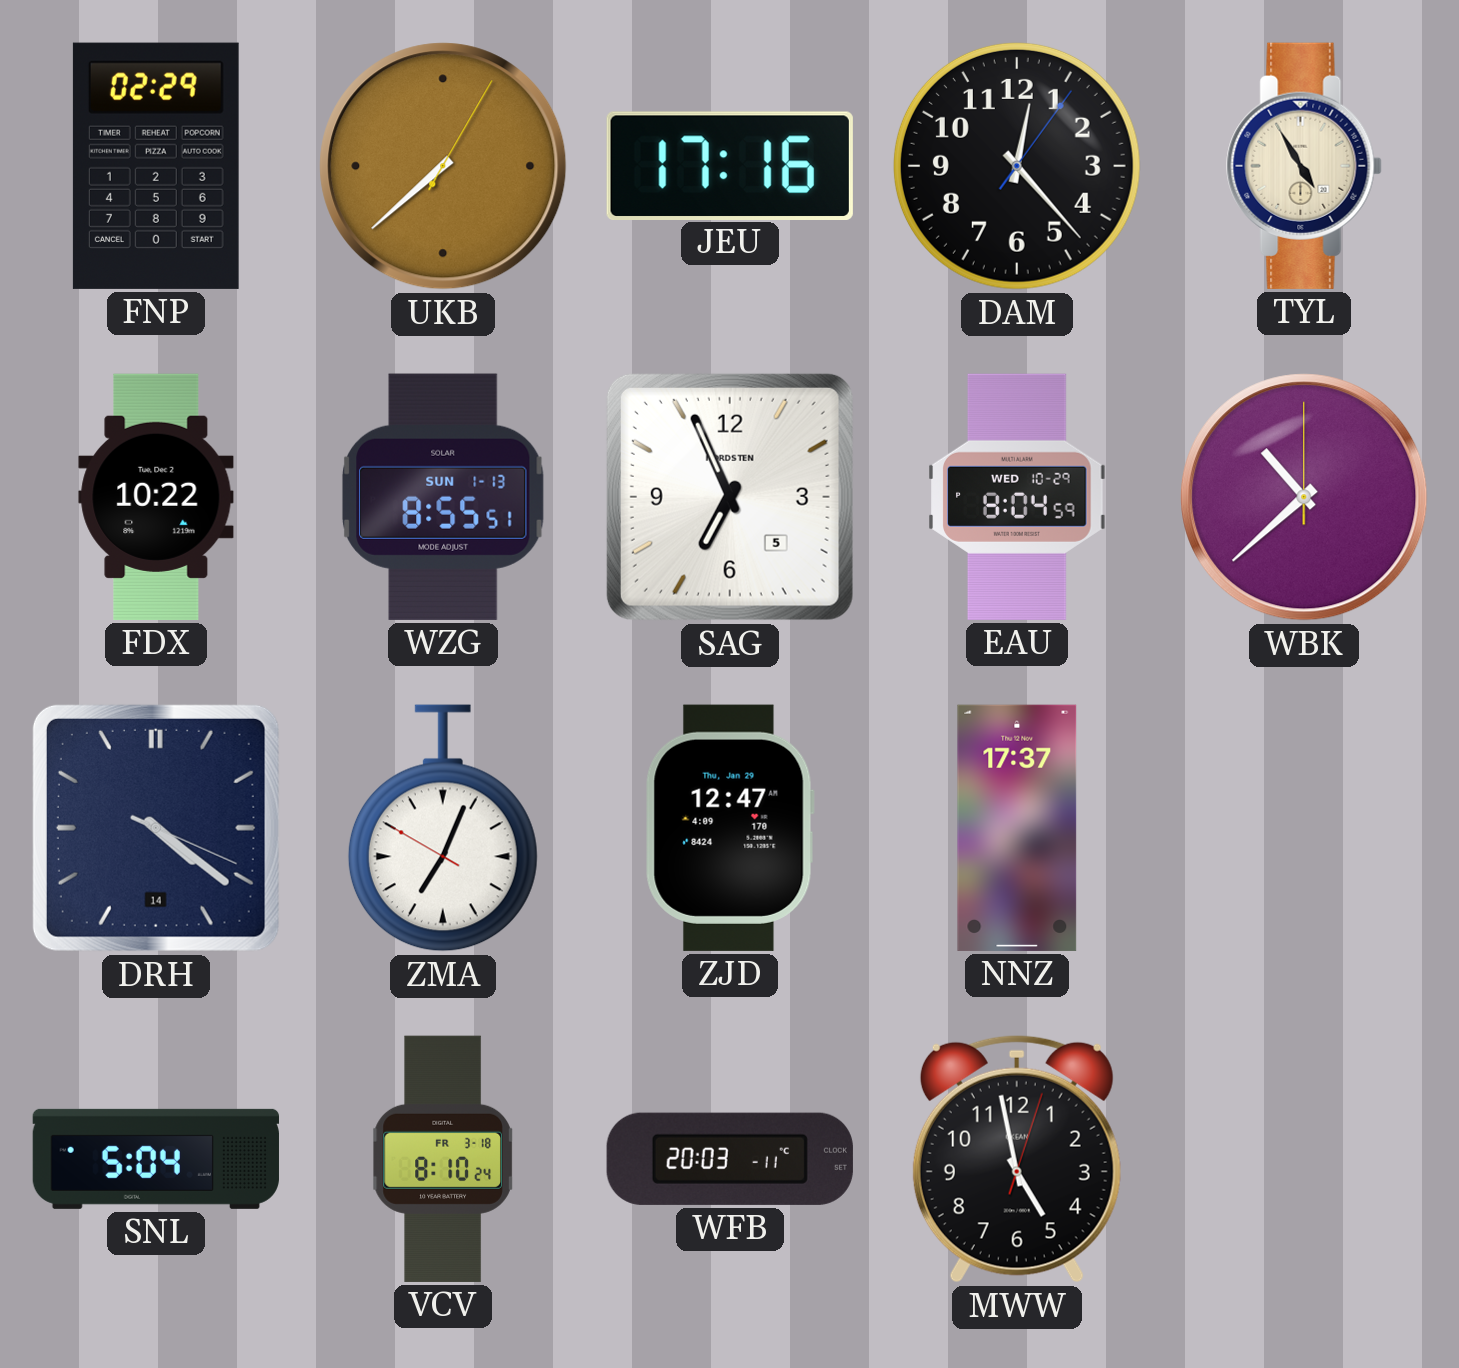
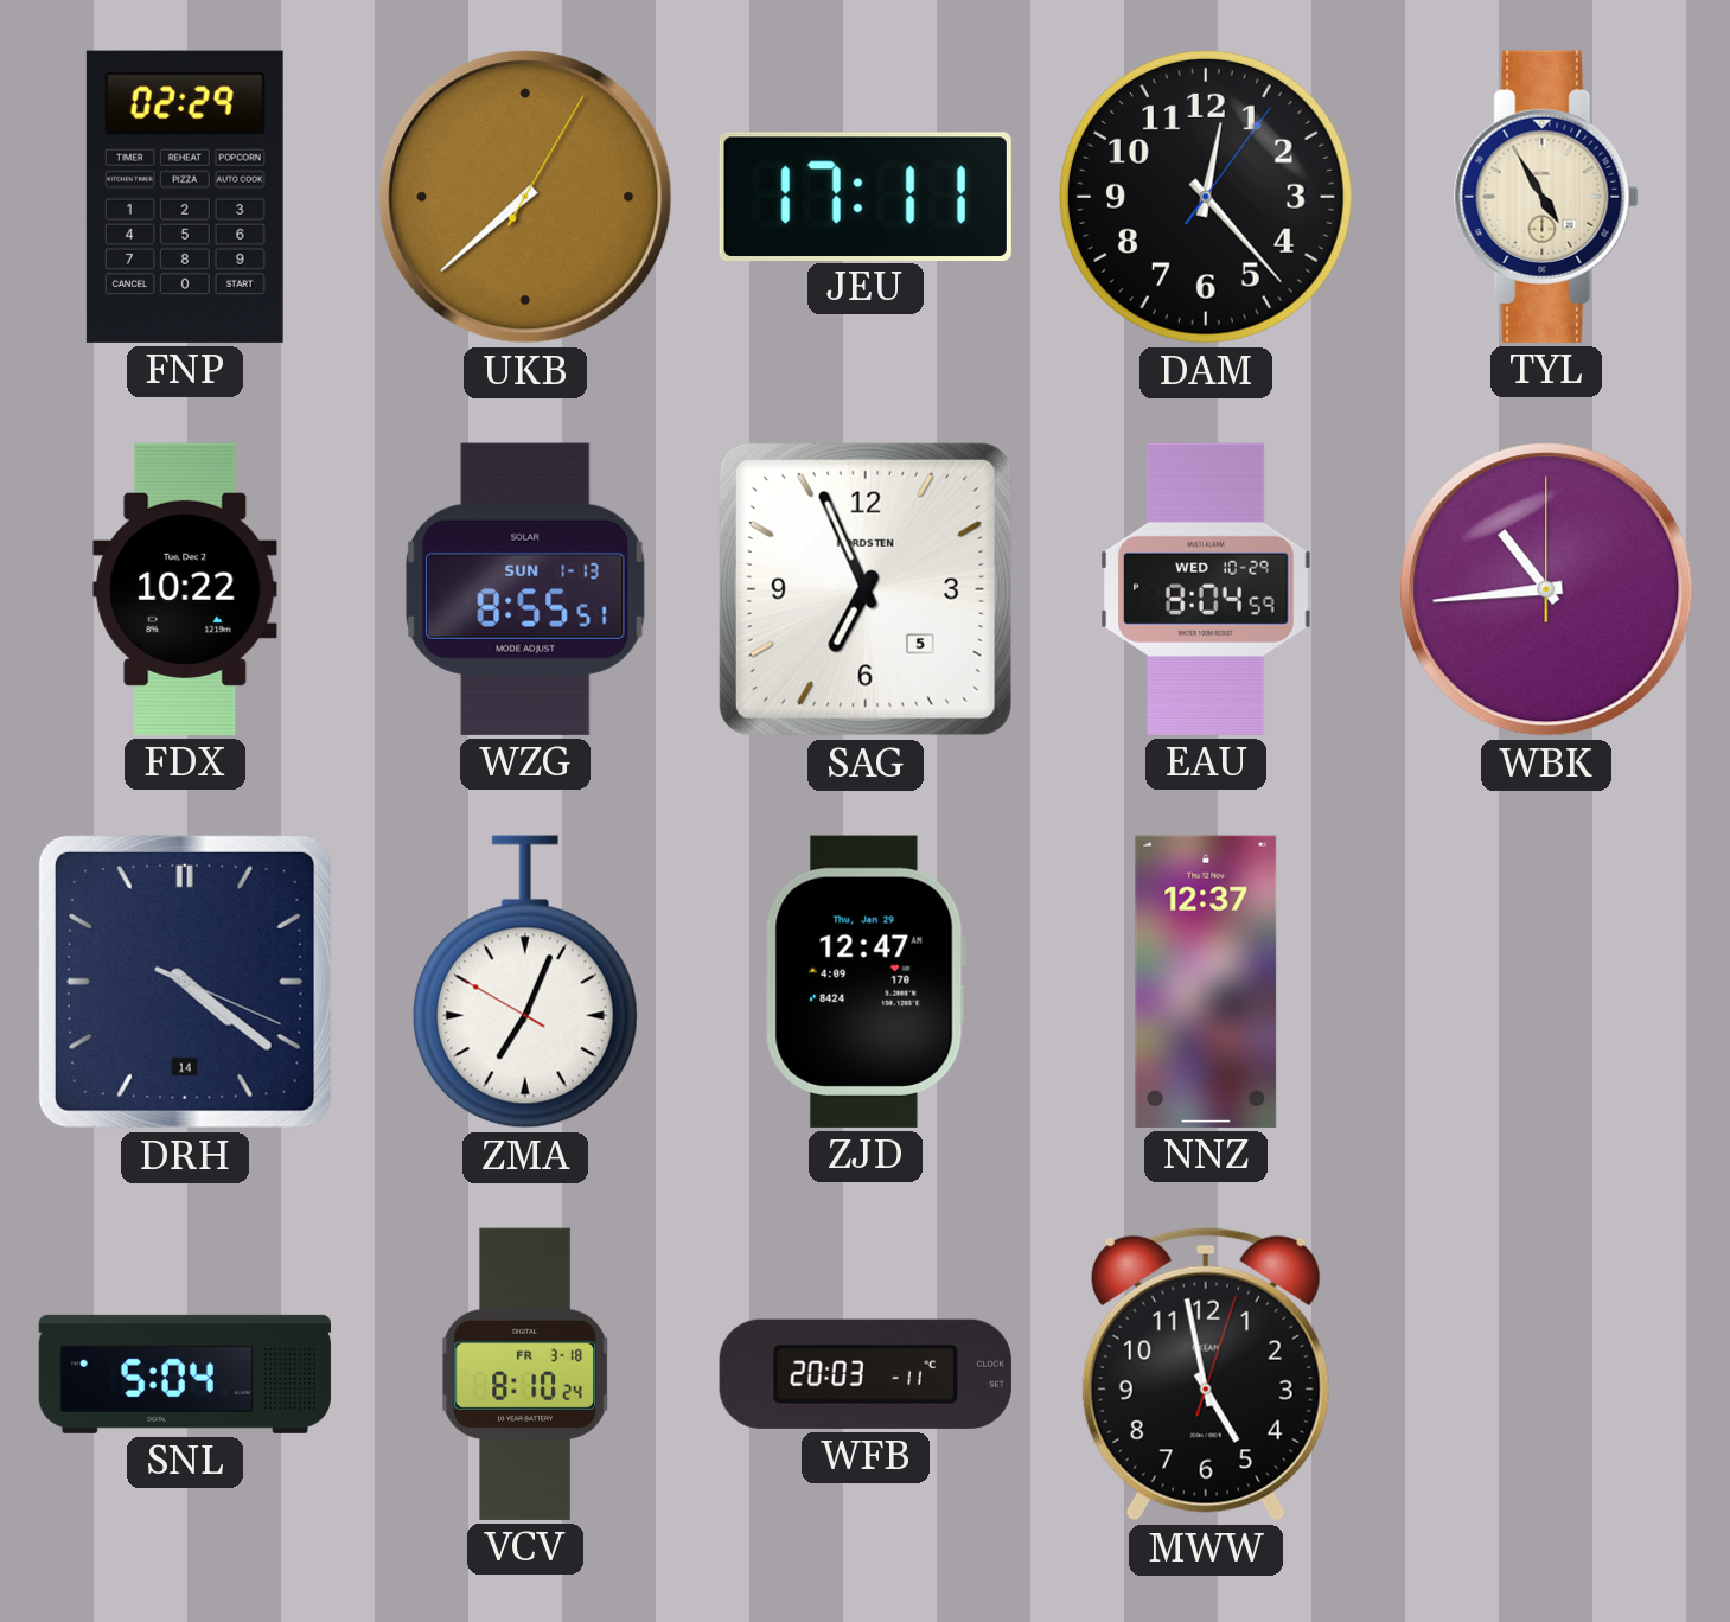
JEU: 17:16 -> 17:11
WBK: 10:38 -> 10:44
NNZ: 17:37 -> 12:37
